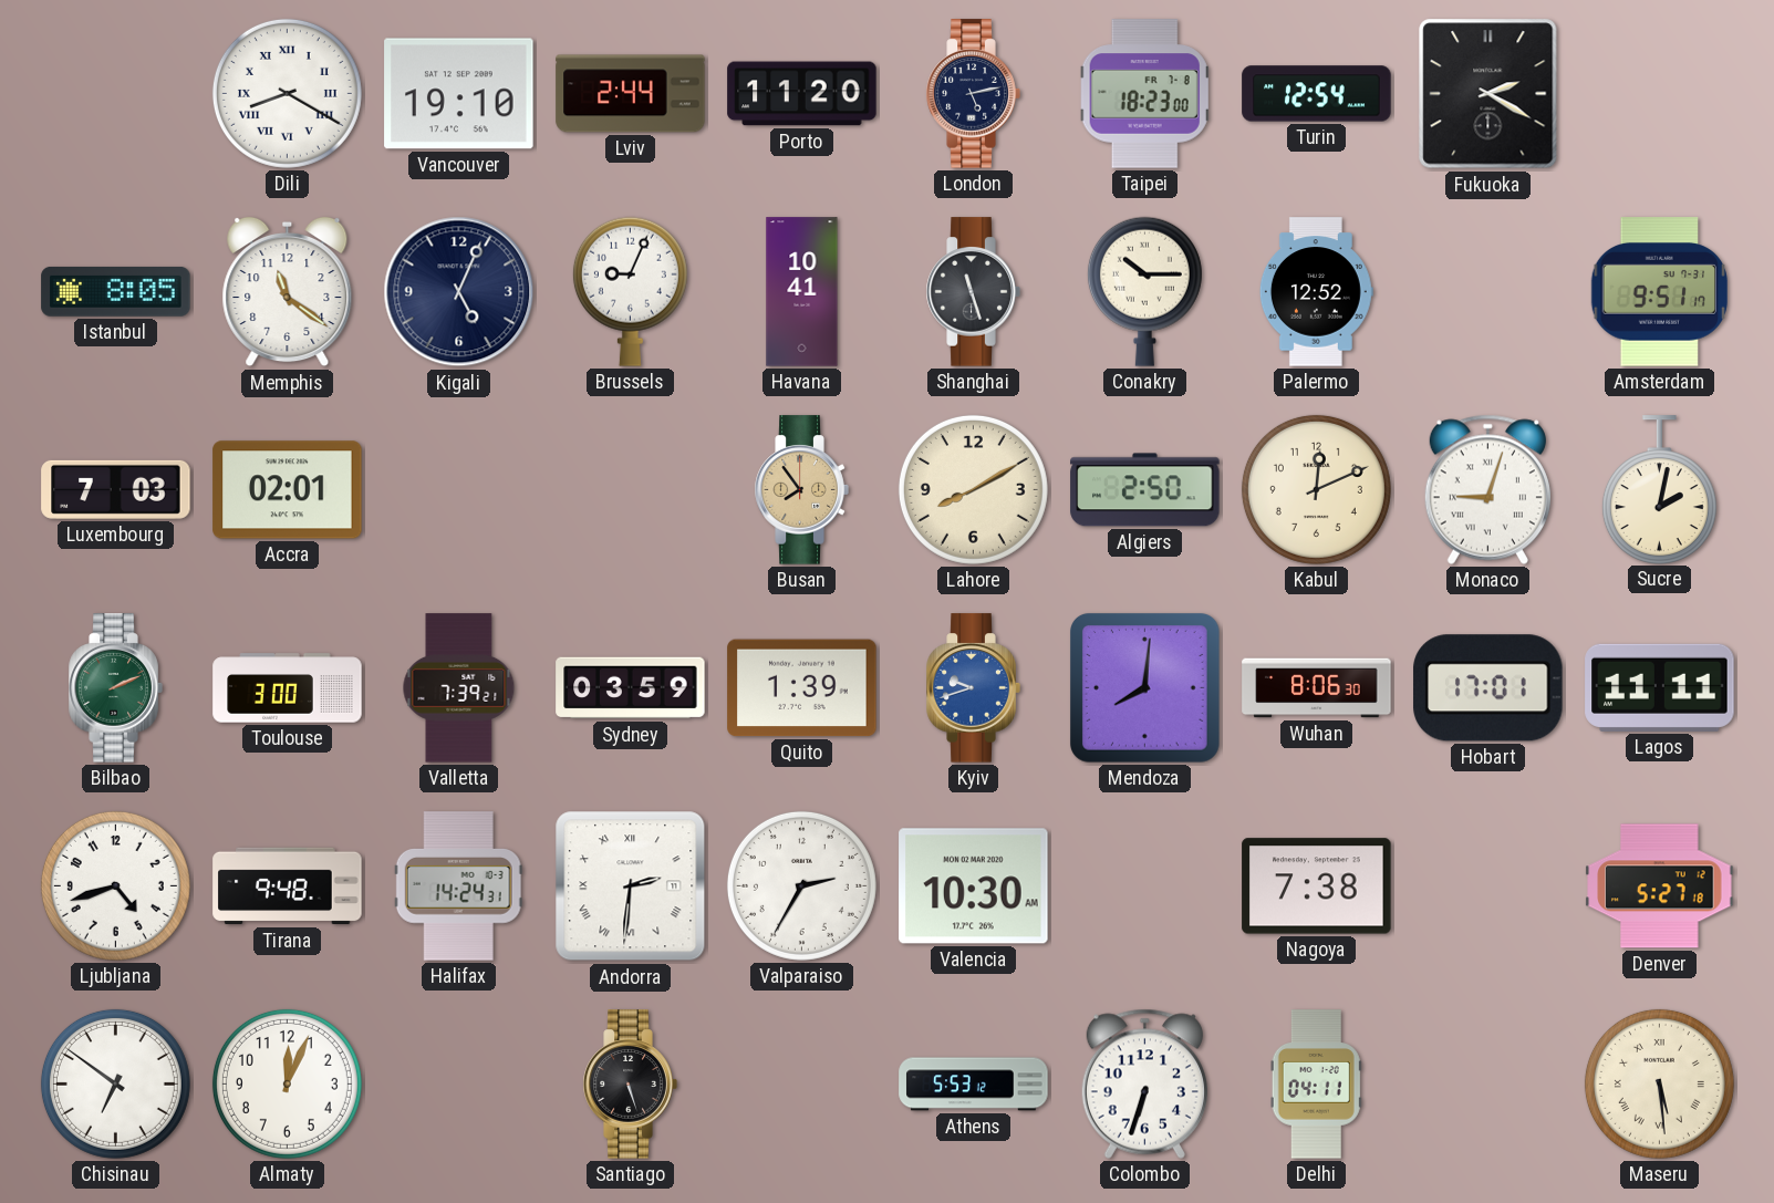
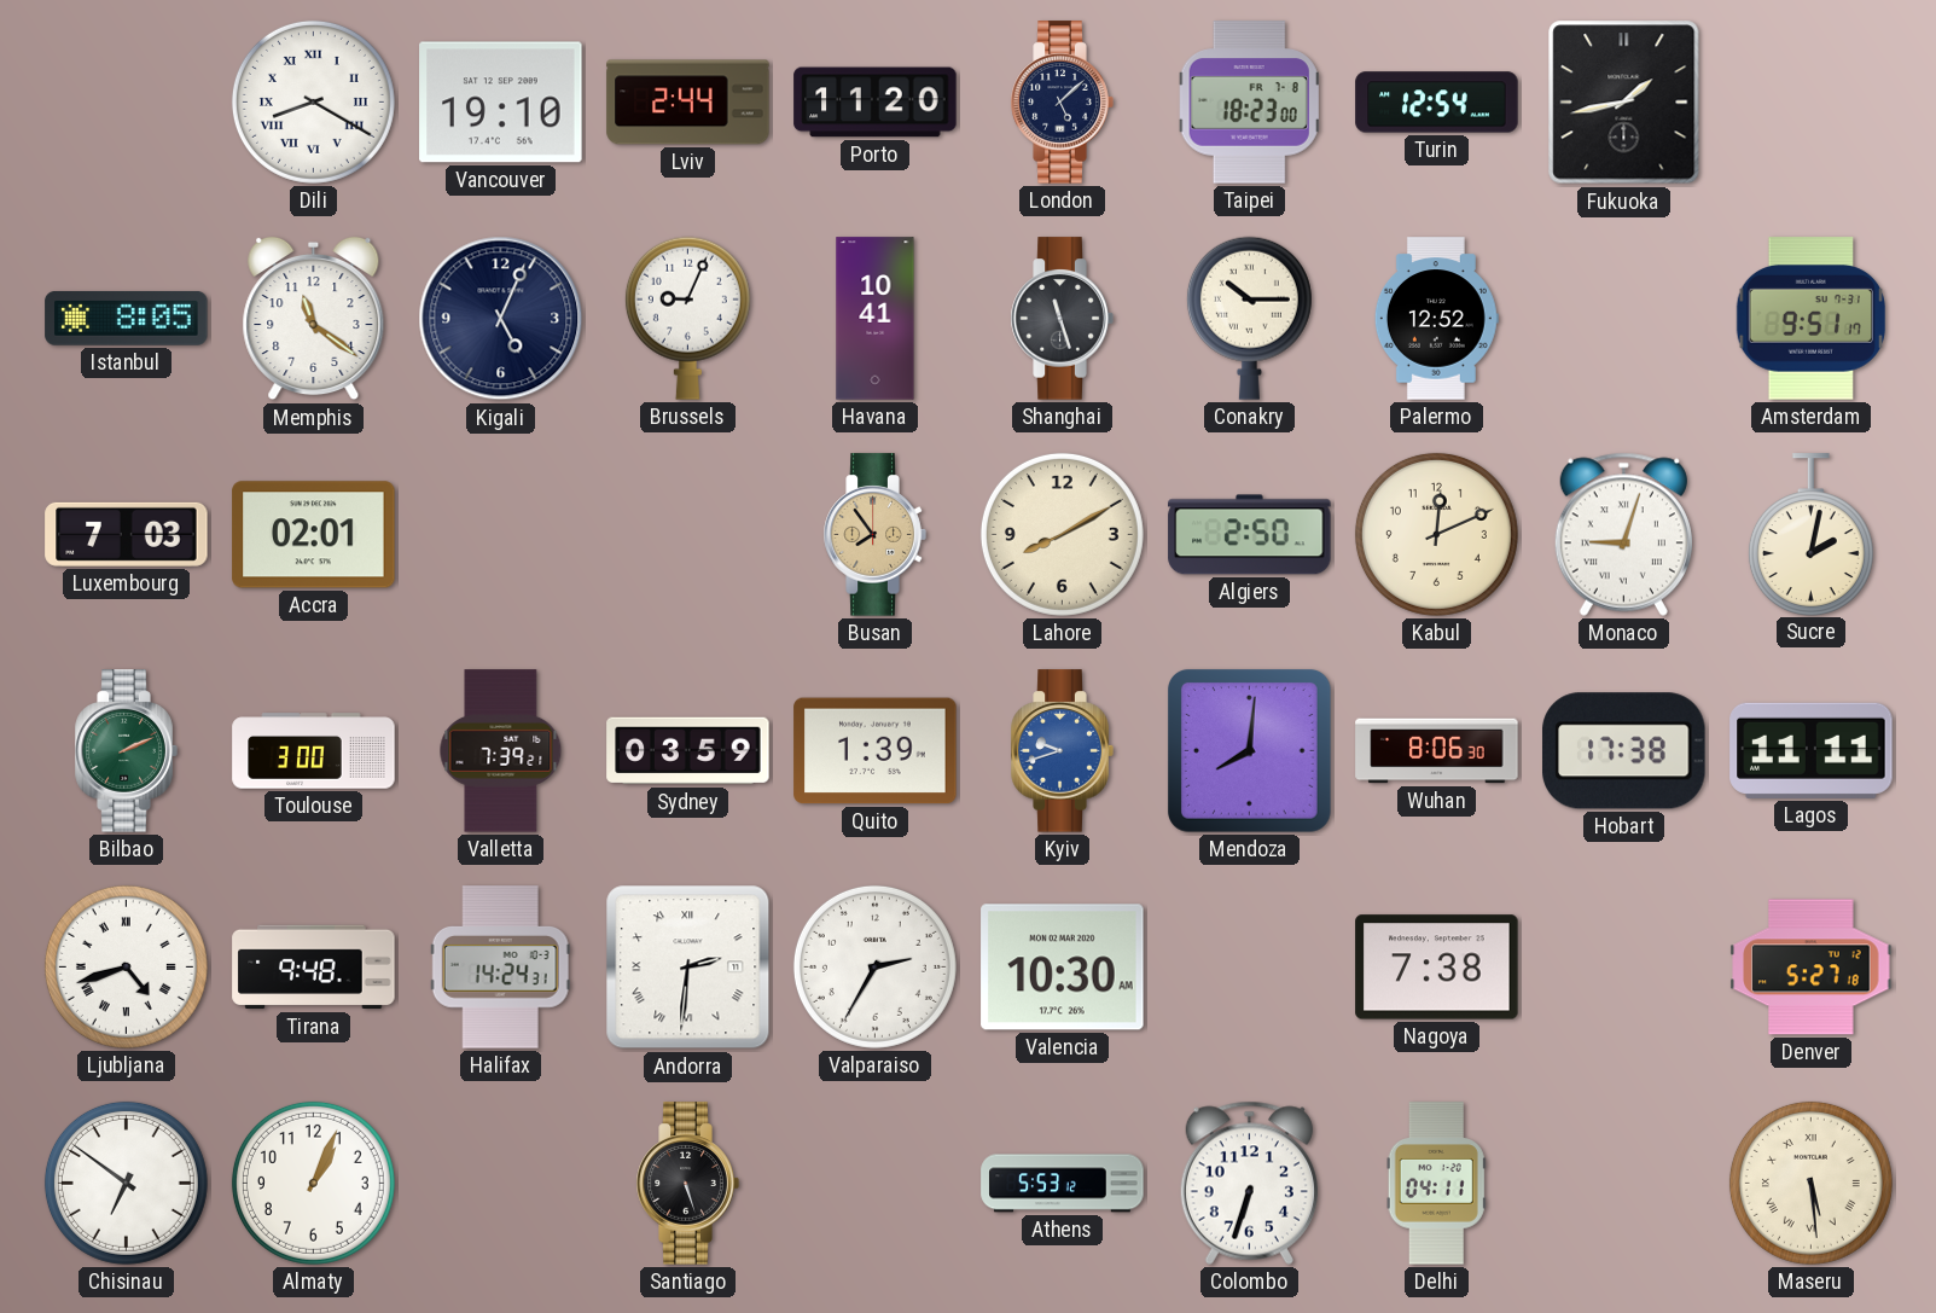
London: 5:13 -> 5:08
Fukuoka: 2:20 -> 1:43
Hobart: 17:01 -> 17:38
Ljubljana numerals: Arabic -> Roman
Almaty: 12:04 -> 1:04
